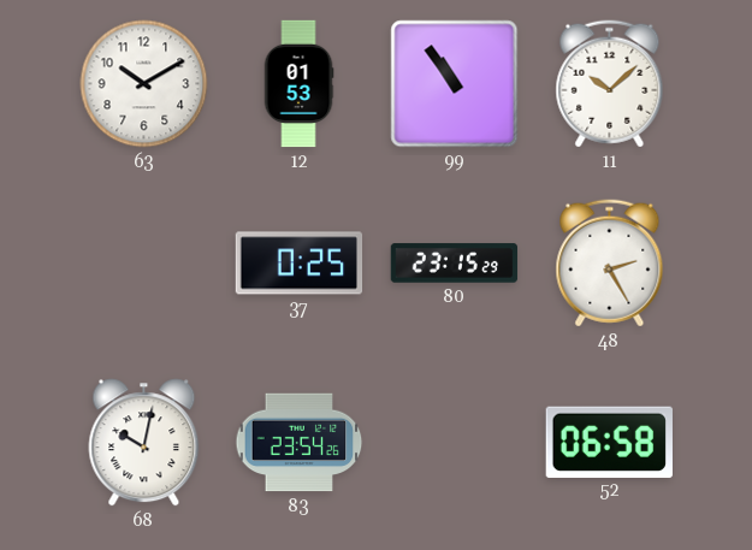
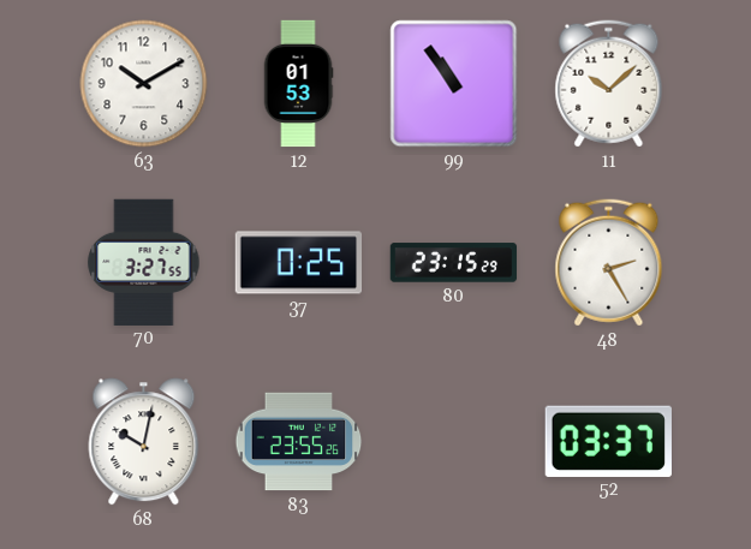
70: none -> 3:27
83: 23:54 -> 23:55
52: 06:58 -> 03:37
